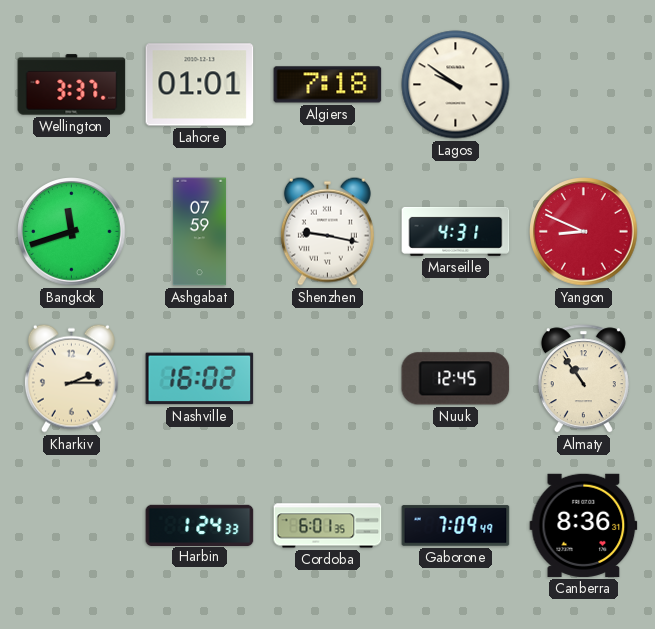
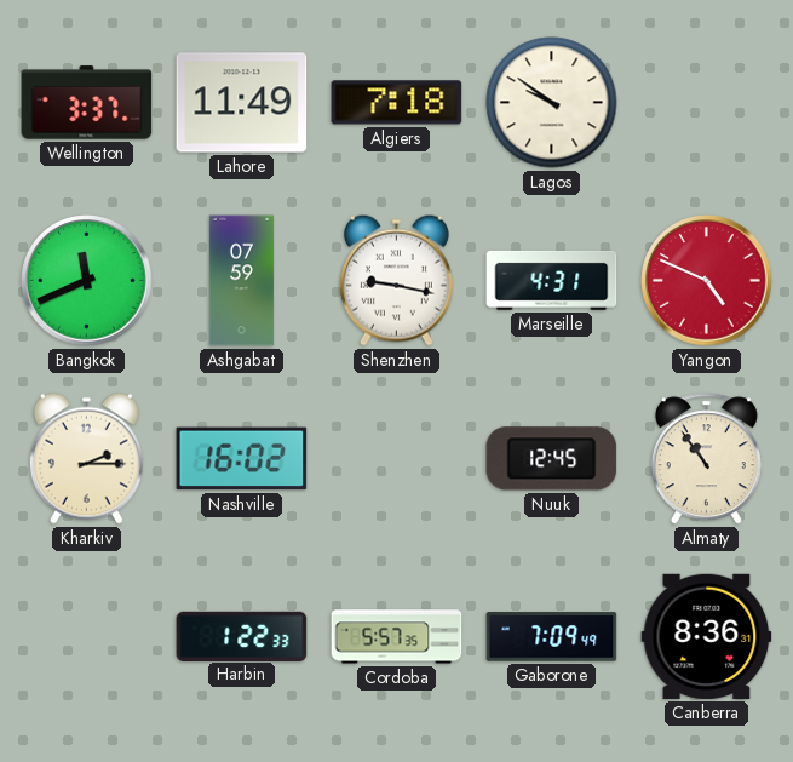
Lahore: 01:01 -> 11:49
Bangkok: 11:42 -> 11:41
Yangon: 8:49 -> 4:49
Harbin: 1:24 -> 1:22
Cordoba: 6:01 -> 5:57
